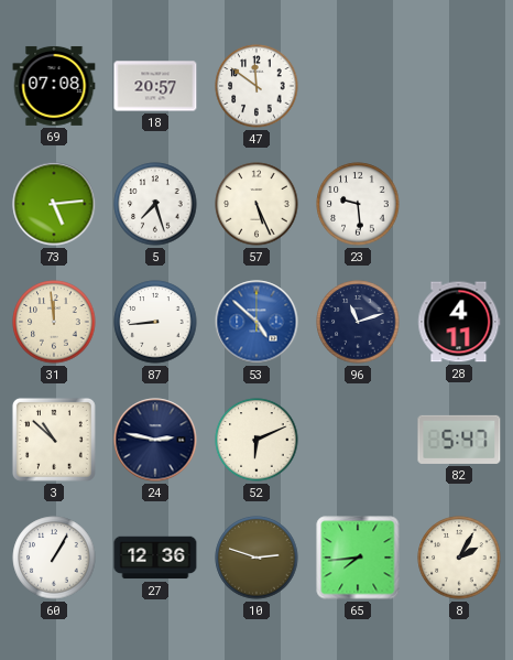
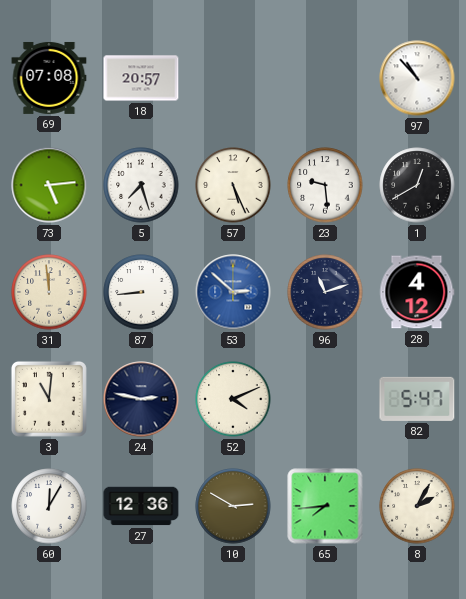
47: 11:51 -> none
97: none -> 10:53
1: none -> 12:40
53: 4:52 -> 2:52
28: 4:11 -> 4:12
3: 10:52 -> 11:01
52: 6:11 -> 4:11
60: 1:05 -> 12:05
10: 2:48 -> 2:50
